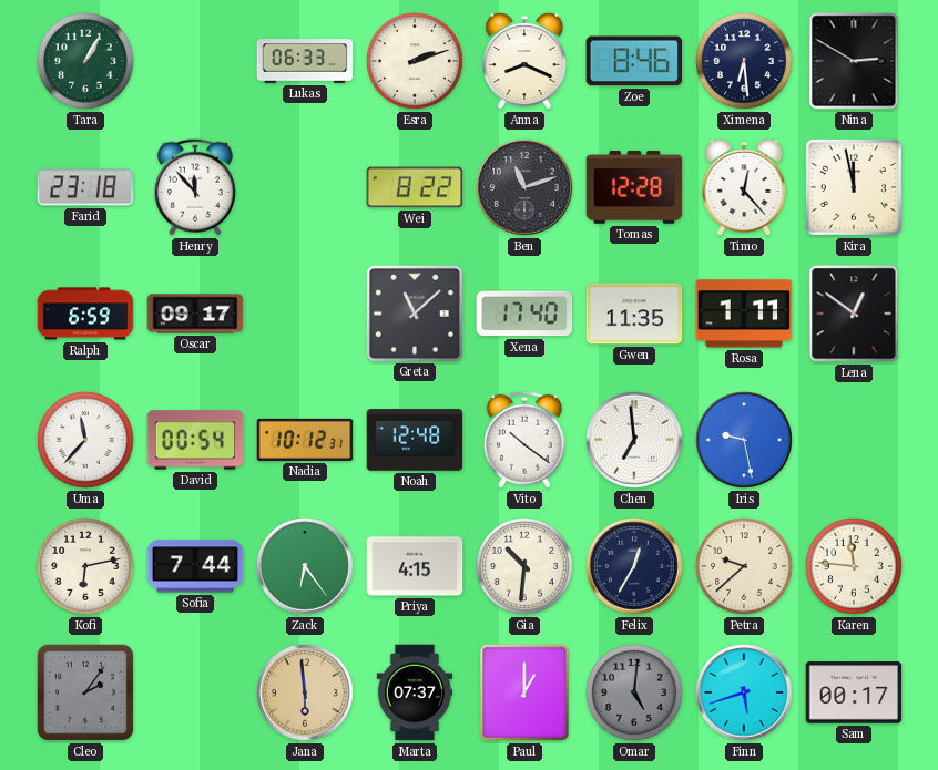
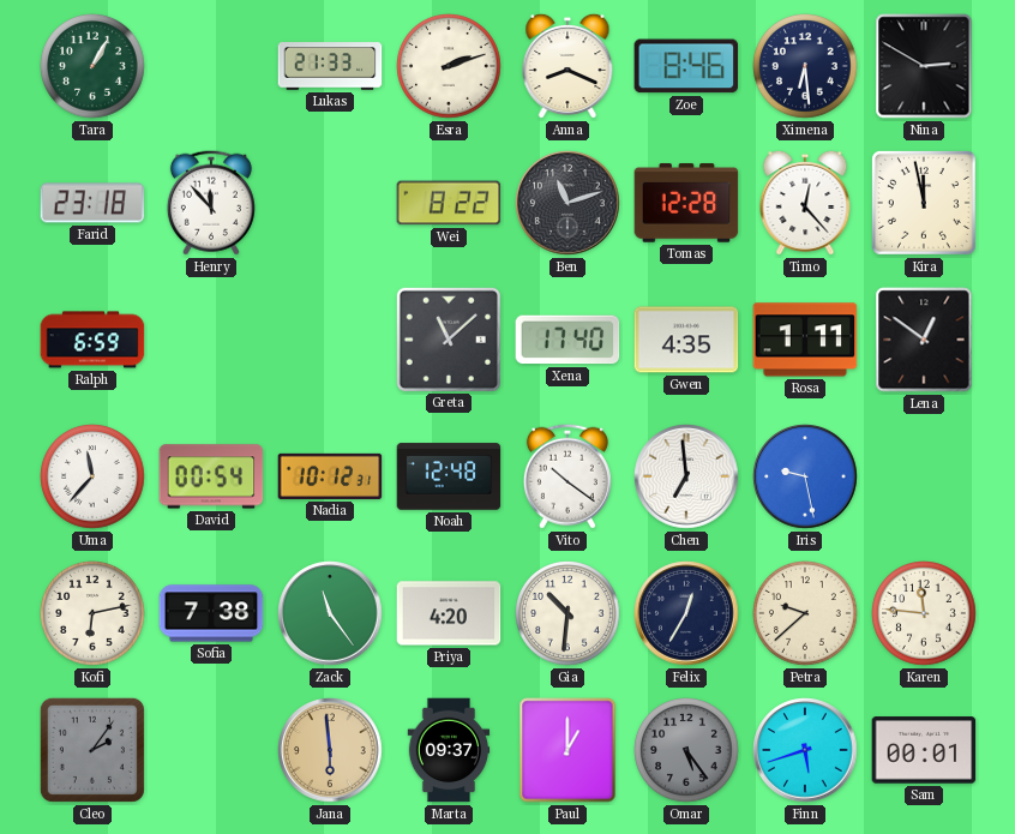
Lukas: 06:33 -> 21:33
Oscar: 09:17 -> none
Gwen: 11:35 -> 4:35
Sofia: 7:44 -> 7:38
Zack: 6:24 -> 11:24
Priya: 4:15 -> 4:20
Marta: 07:37 -> 09:37
Omar: 5:01 -> 5:24
Sam: 00:17 -> 00:01
